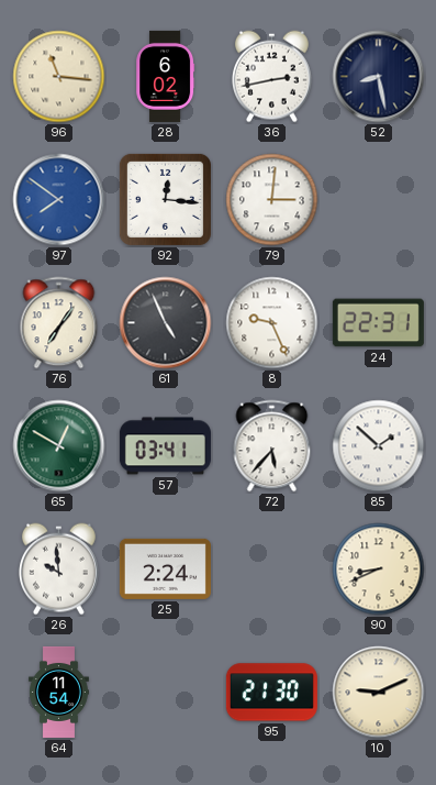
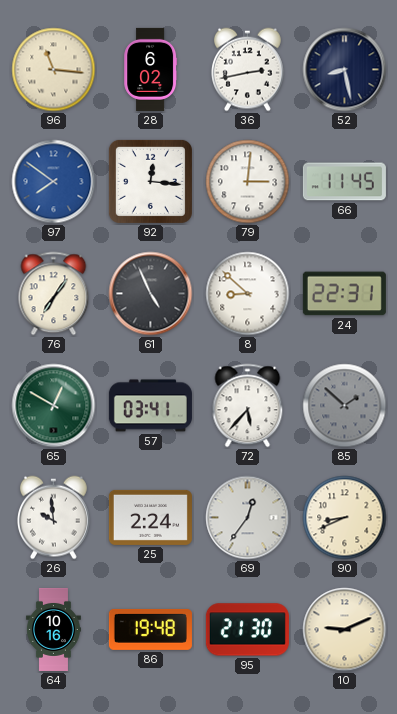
66: none -> 11:45
8: 9:26 -> 8:52
85 dial: white -> grey
69: none -> 12:36
64: 11:54 -> 10:16
86: none -> 19:48
